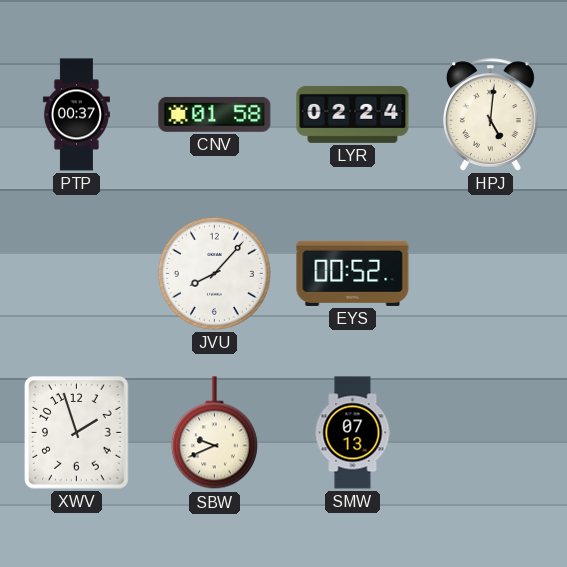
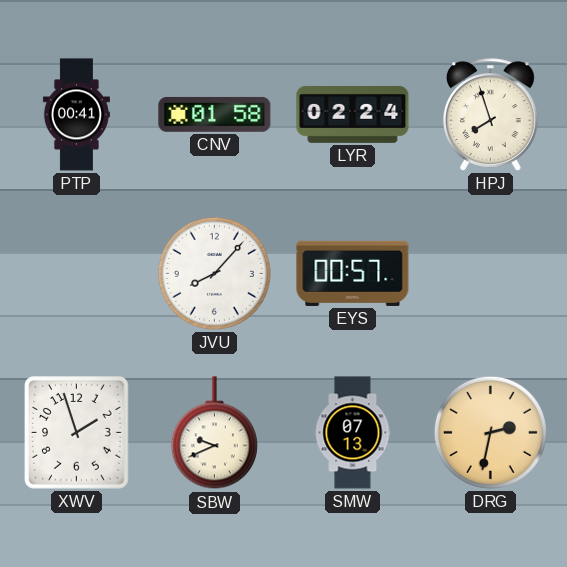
PTP: 00:37 -> 00:41
HPJ: 5:01 -> 7:57
EYS: 00:52 -> 00:57
DRG: none -> 2:32
